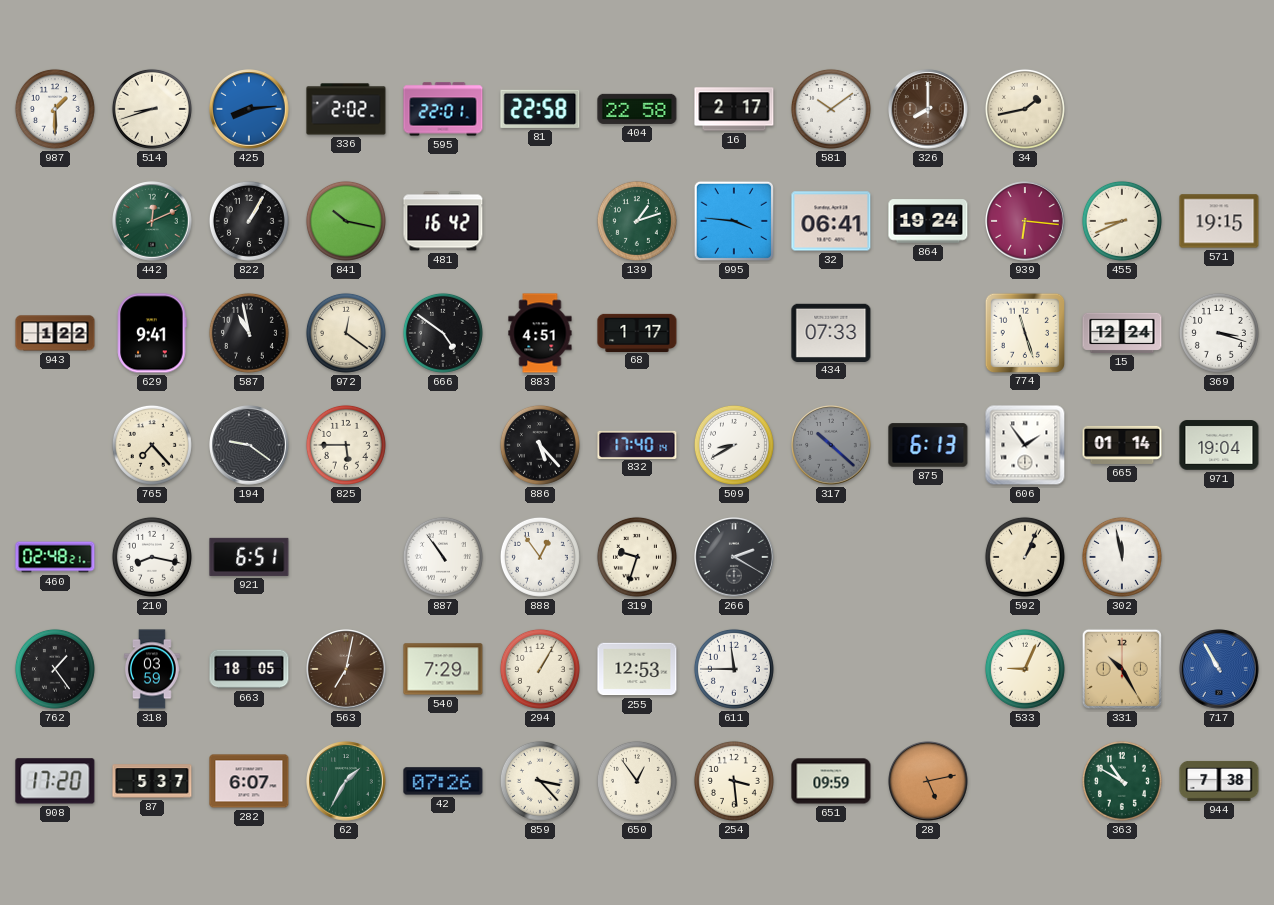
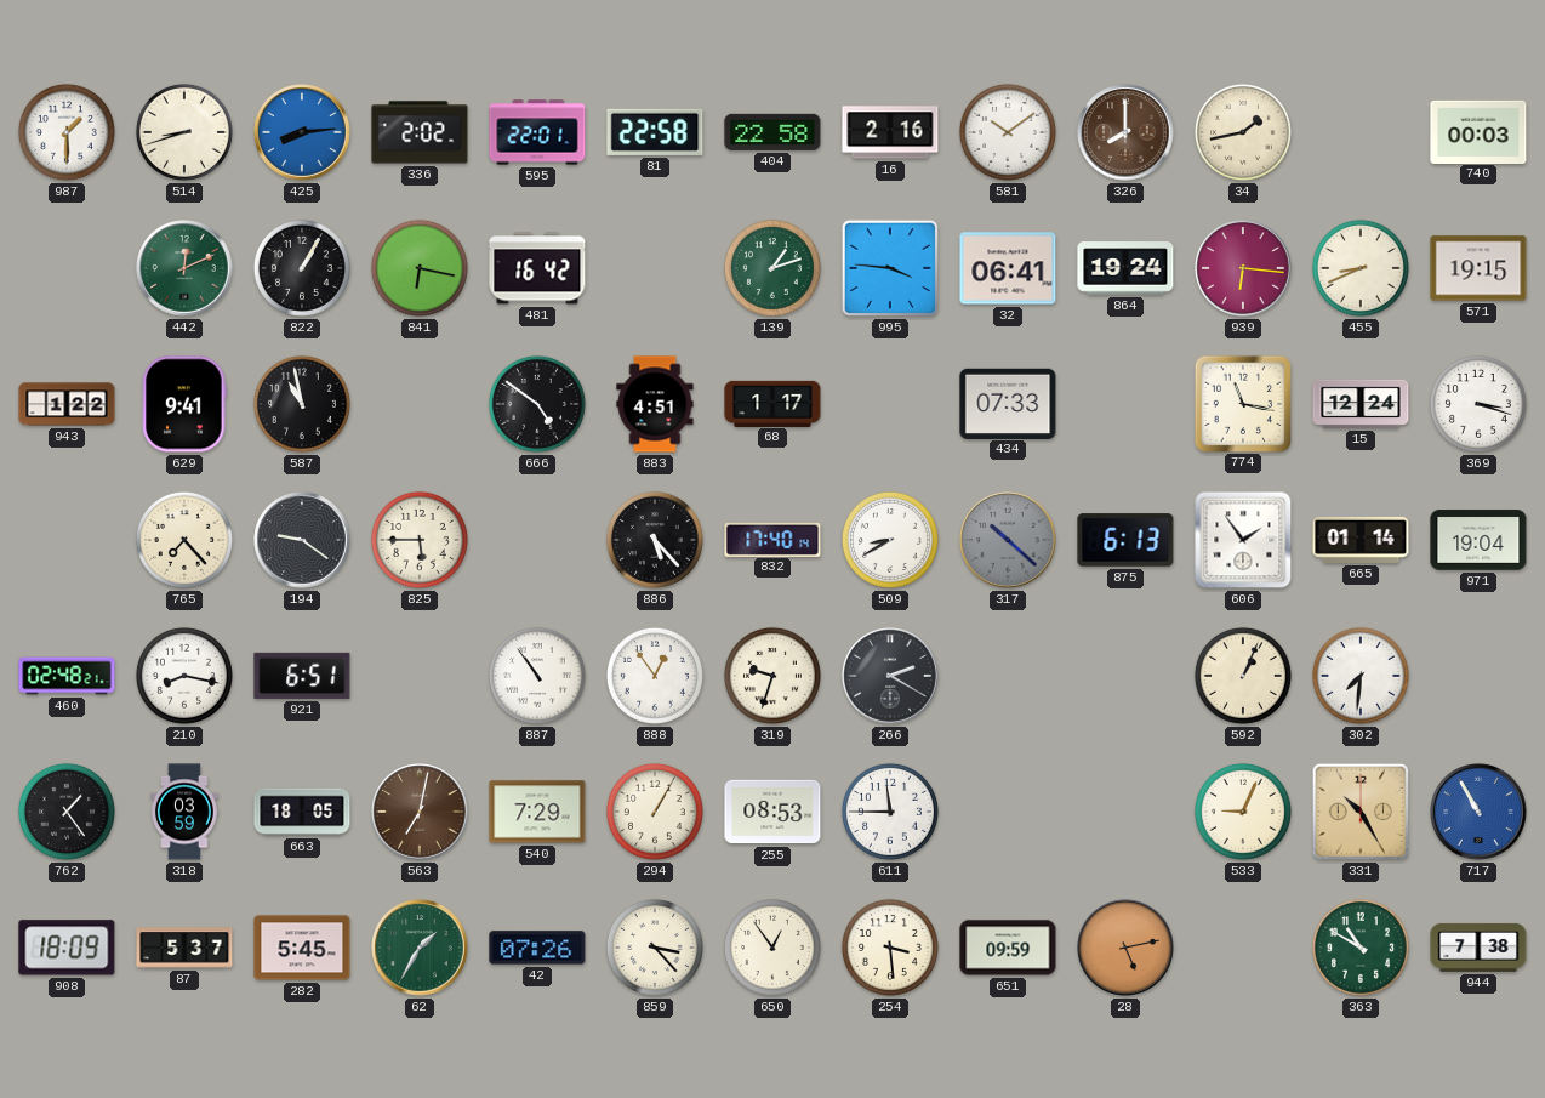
16: 2:17 -> 2:16
740: none -> 00:03
841: 10:17 -> 6:17
972: 12:21 -> none
774: 11:27 -> 11:17
302: 11:58 -> 7:31
255: 12:53 -> 08:53
908: 17:20 -> 18:09
282: 6:07 -> 5:45
